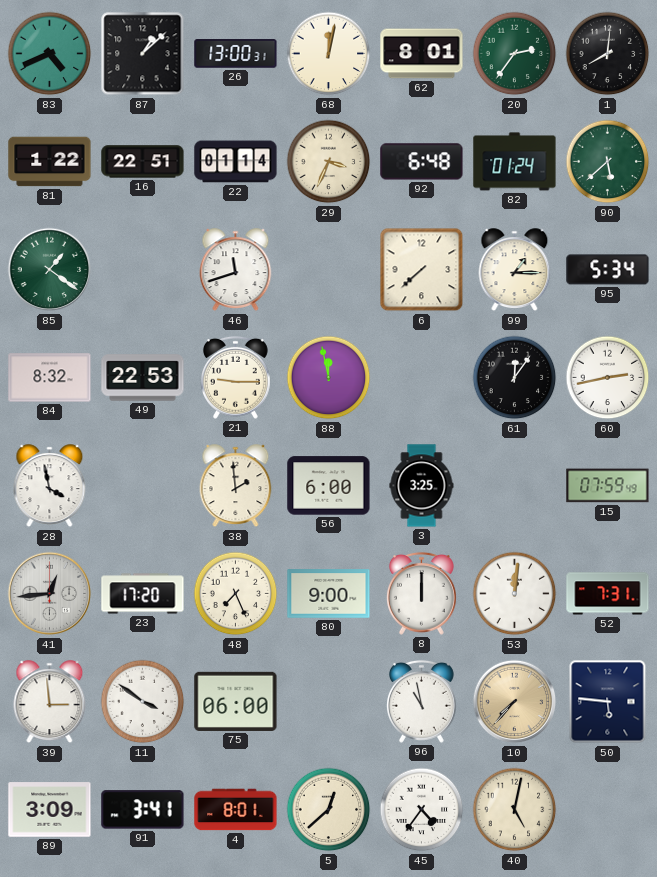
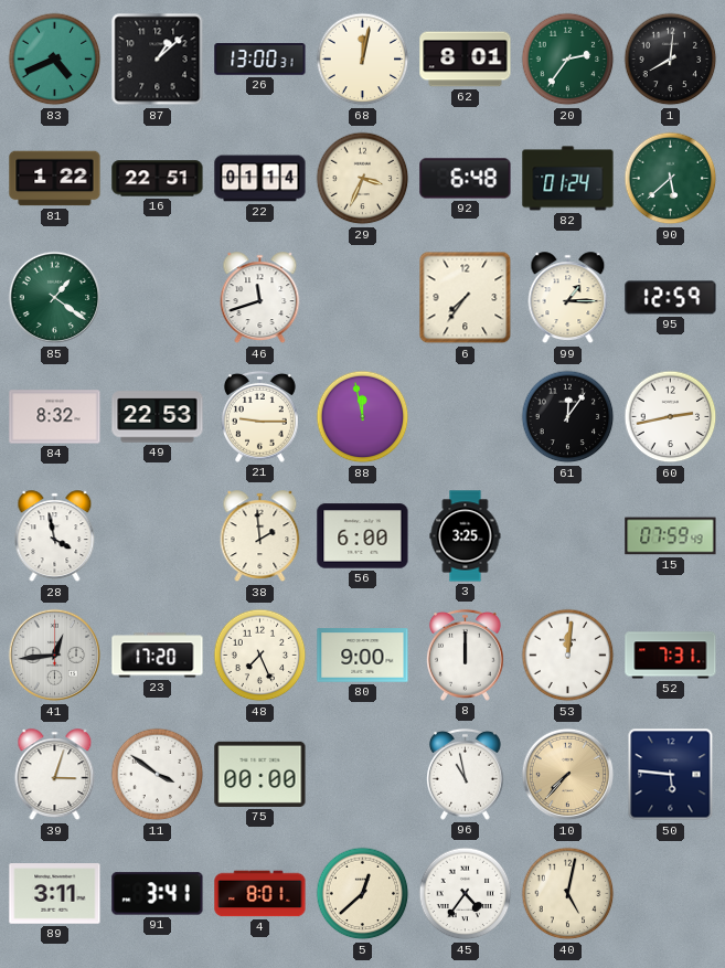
6: 7:38 -> 7:36
95: 5:34 -> 12:59
39: 2:59 -> 3:03
75: 06:00 -> 00:00
89: 3:09 -> 3:11
